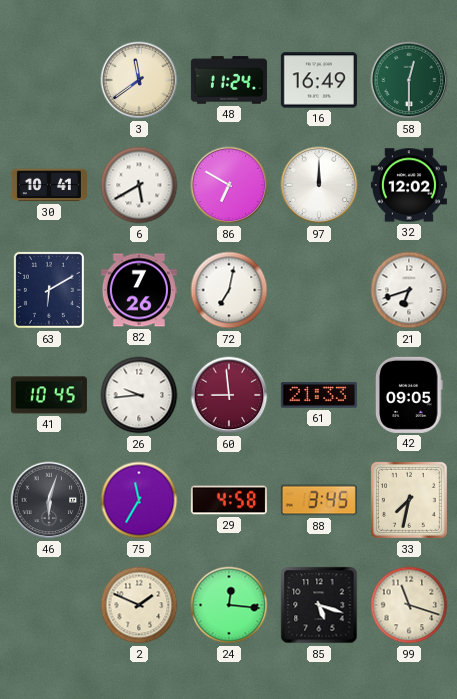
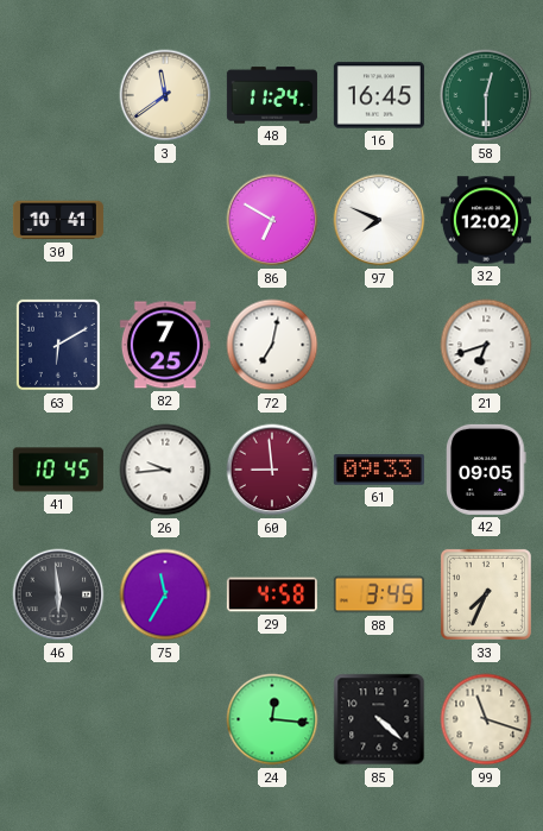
16: 16:49 -> 16:45
6: 5:40 -> none
97: 12:00 -> 7:49
82: 7:26 -> 7:25
61: 21:33 -> 09:33
46: 6:03 -> 5:59
33: 7:32 -> 7:34
2: 1:49 -> none
85: 5:18 -> 4:22
